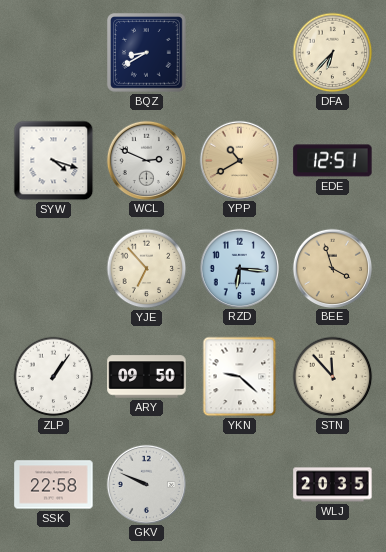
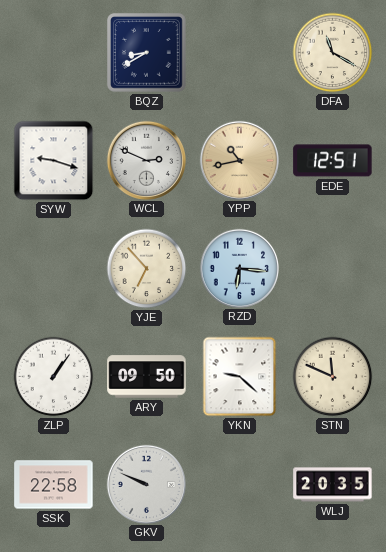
DFA: 6:37 -> 11:20
SYW: 4:18 -> 9:18
YPP: 10:40 -> 10:43
BEE: 3:57 -> none
STN: 11:53 -> 11:49
